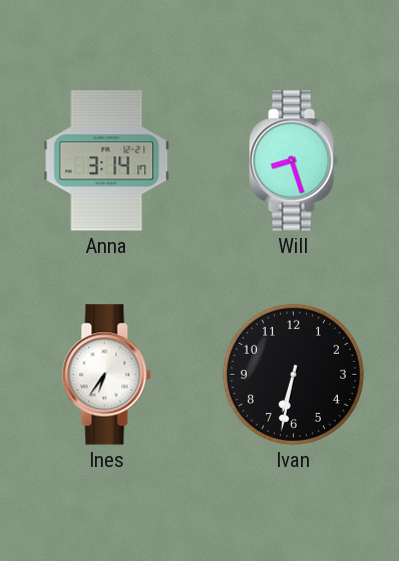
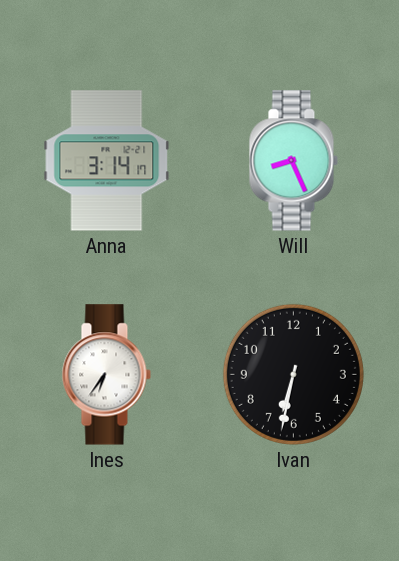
Will: 8:27 -> 8:26
